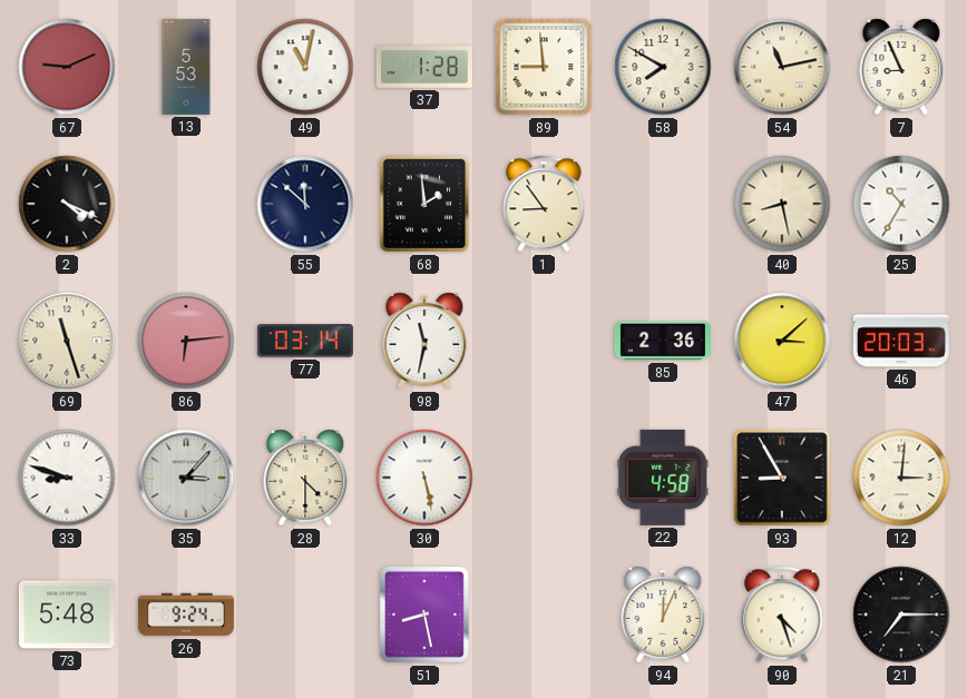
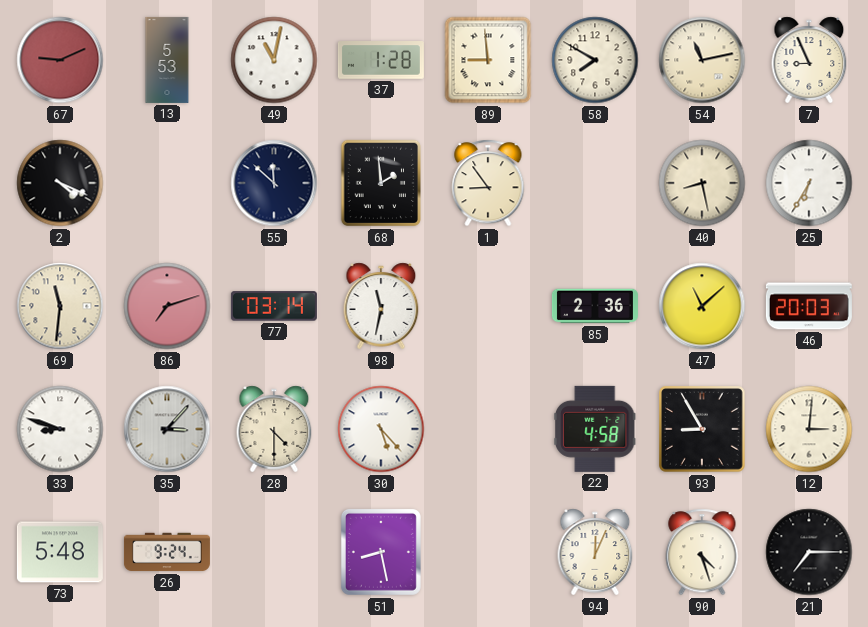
25: 10:35 -> 6:35
69: 11:27 -> 11:31
86: 6:14 -> 7:12
47: 3:08 -> 11:08
30: 5:28 -> 5:23
